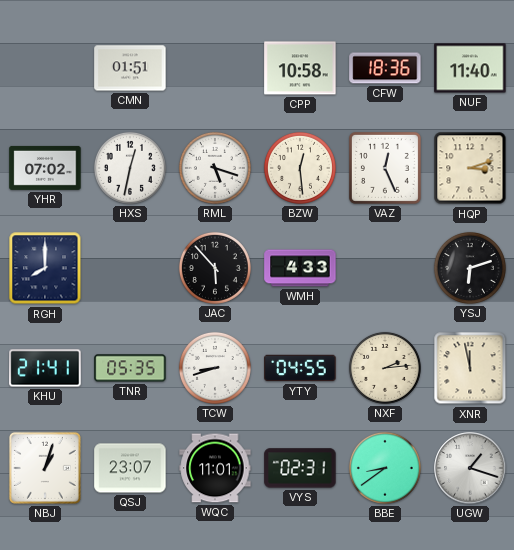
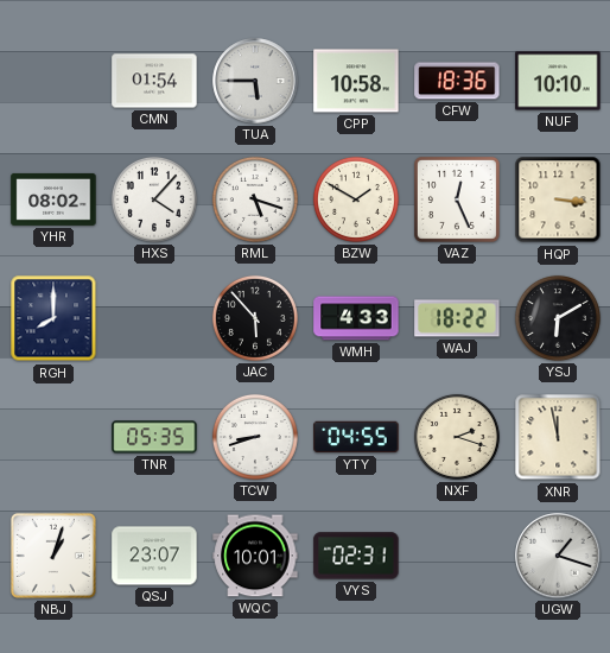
CMN: 01:51 -> 01:54
TUA: none -> 5:45
NUF: 11:40 -> 10:10
YHR: 07:02 -> 08:02
HXS: 12:32 -> 4:07
BZW: 12:29 -> 1:50
HQP: 3:12 -> 3:16
WAJ: none -> 18:22
YSJ: 6:12 -> 6:10
KHU: 21:41 -> none
NXF: 2:14 -> 2:18
WQC: 11:01 -> 10:01
BBE: 8:39 -> none
